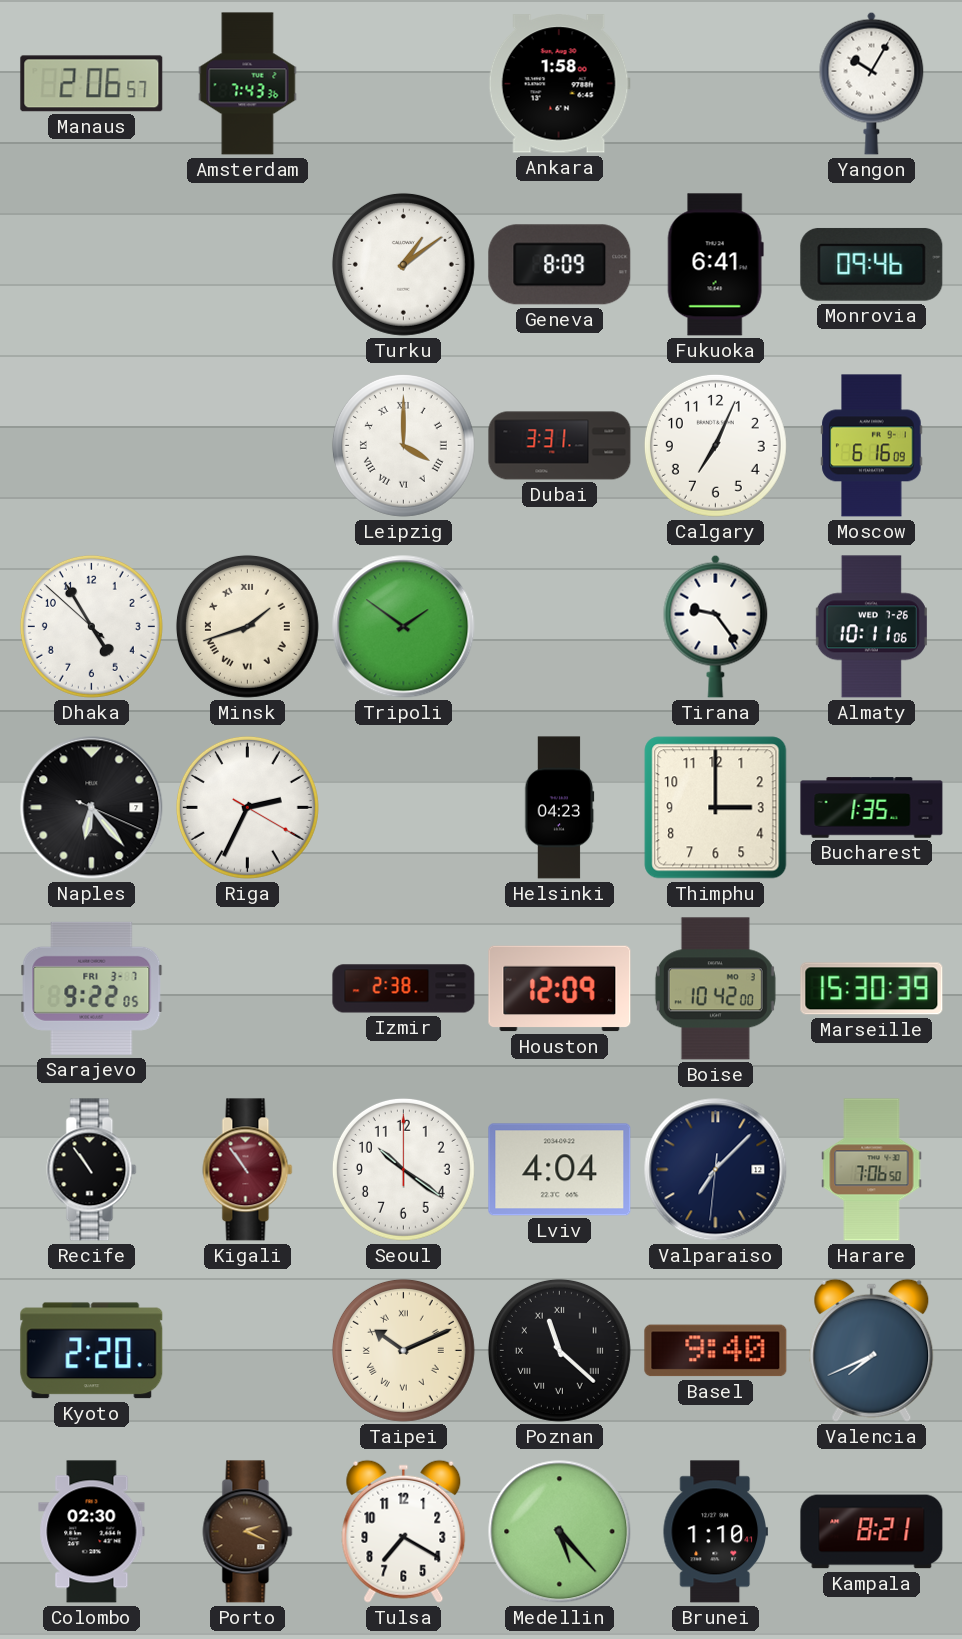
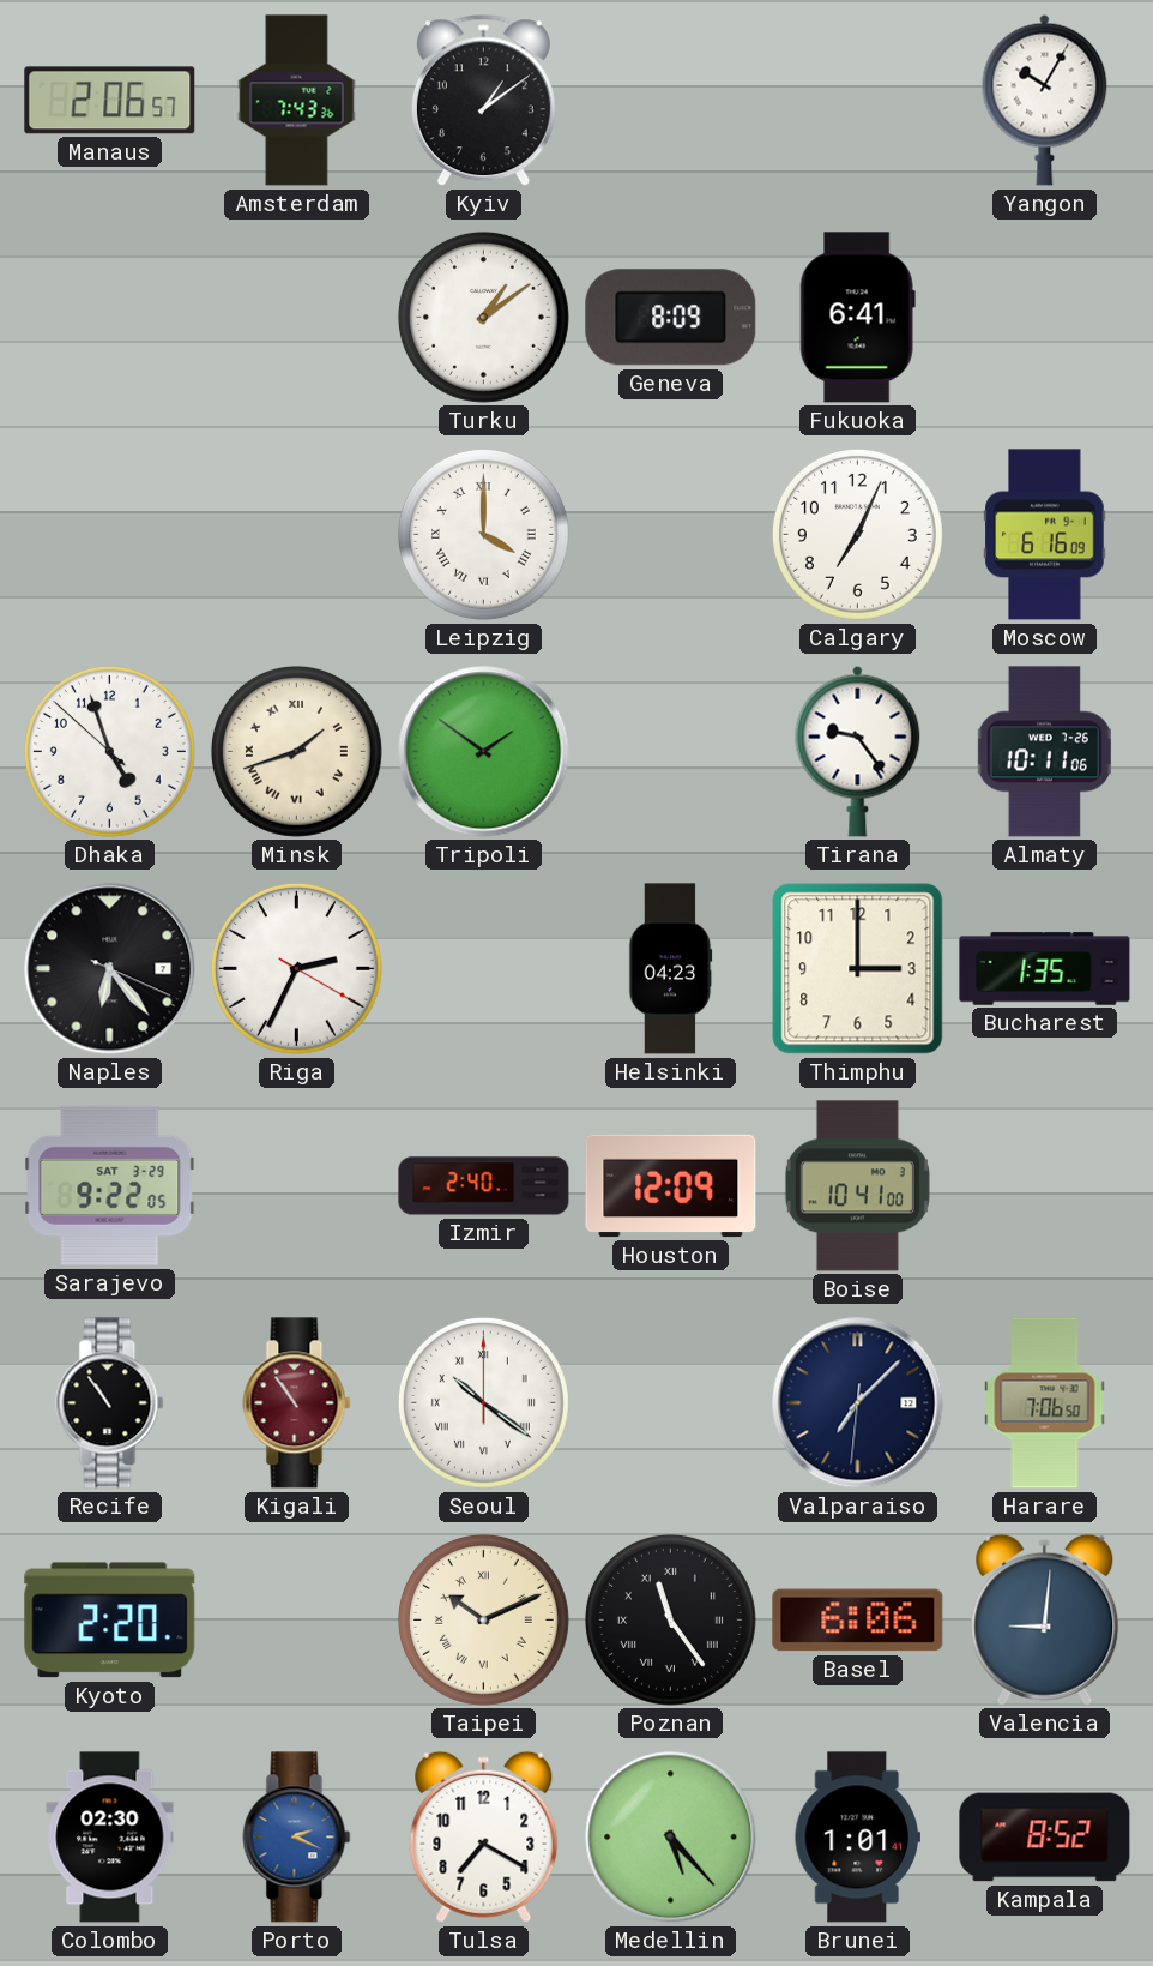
Kyiv: none -> 1:09
Ankara: 1:58 -> none
Monrovia: 09:46 -> none
Dubai: 3:31 -> none
Dhaka: 4:54 -> 4:56
Sarajevo date: FRI 3-7 -> SAT 3-29
Izmir: 2:38 -> 2:40
Boise: 10:42 -> 10:41
Marseille: 15:30 -> none
Seoul numerals: Arabic -> Roman
Lviv: 4:04 -> none
Poznan: 11:22 -> 11:24
Basel: 9:40 -> 6:06
Valencia: 7:41 -> 9:01
Porto dial: brown -> blue
Brunei: 1:10 -> 1:01
Kampala: 8:21 -> 8:52
